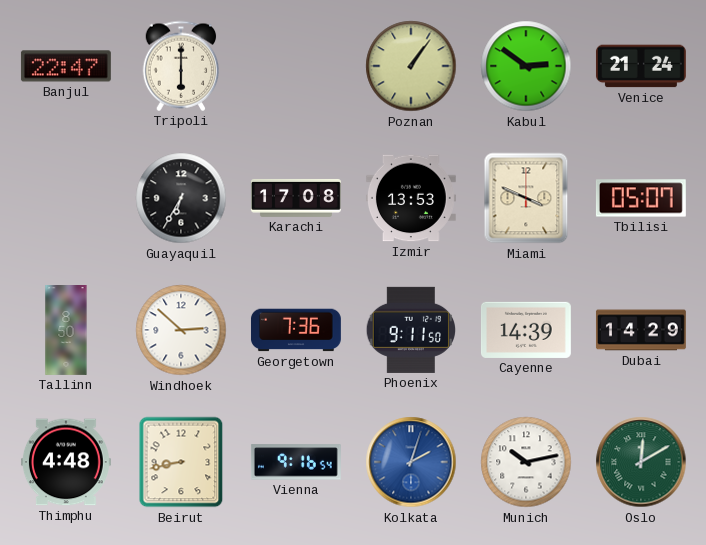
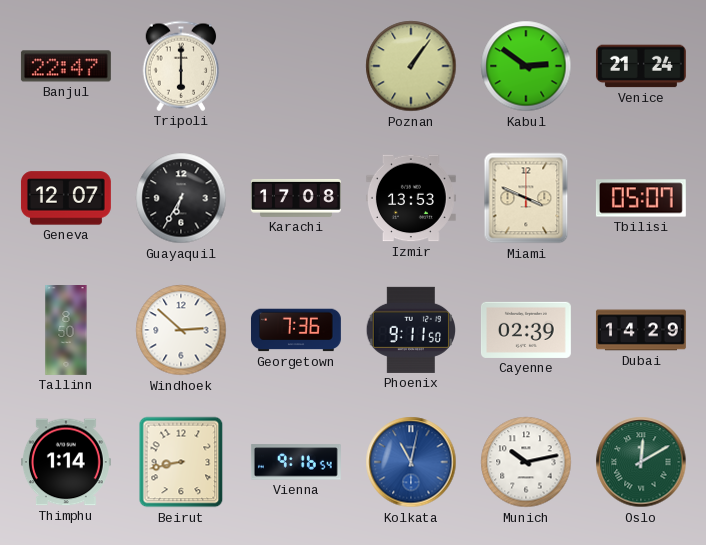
Geneva: none -> 12:07
Cayenne: 14:39 -> 02:39
Thimphu: 4:48 -> 1:14
Kolkata: 2:03 -> 11:02
